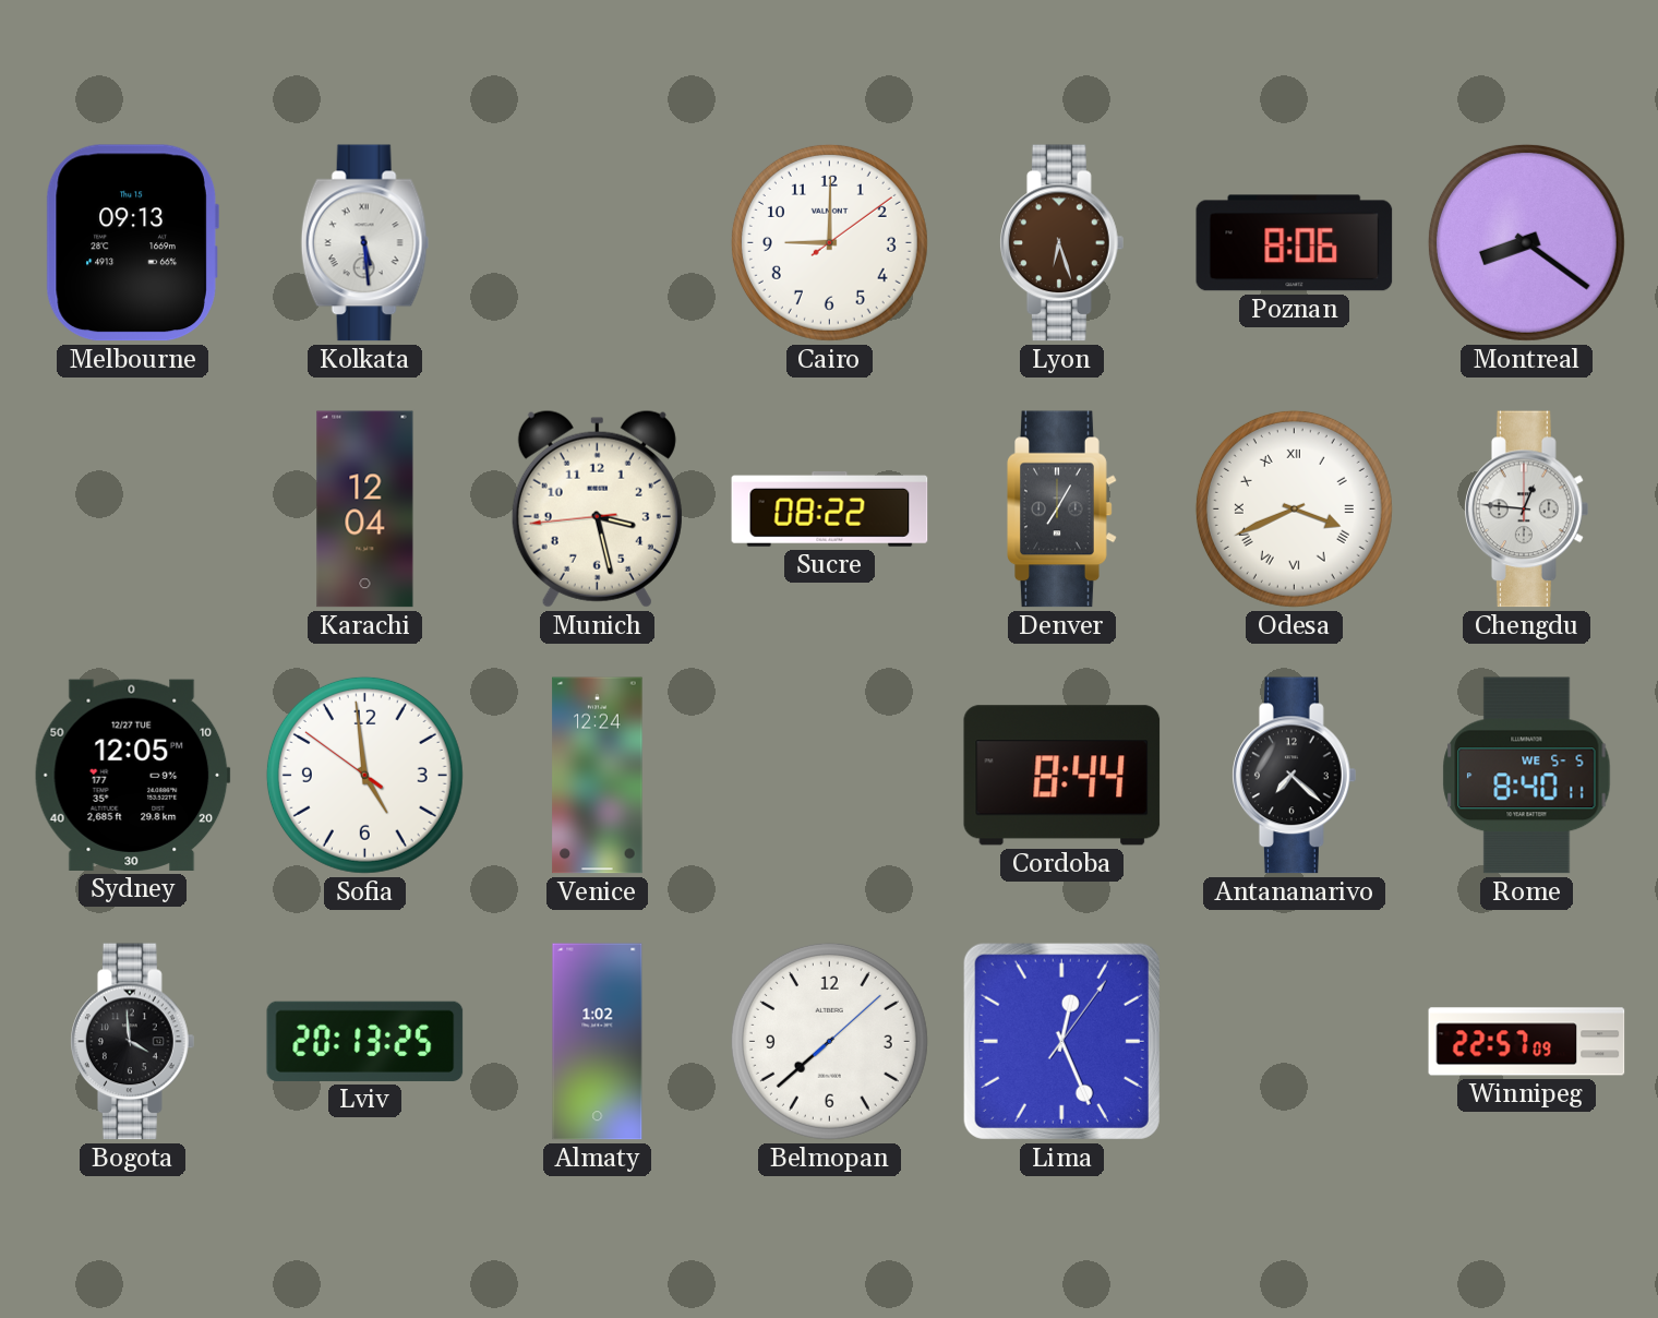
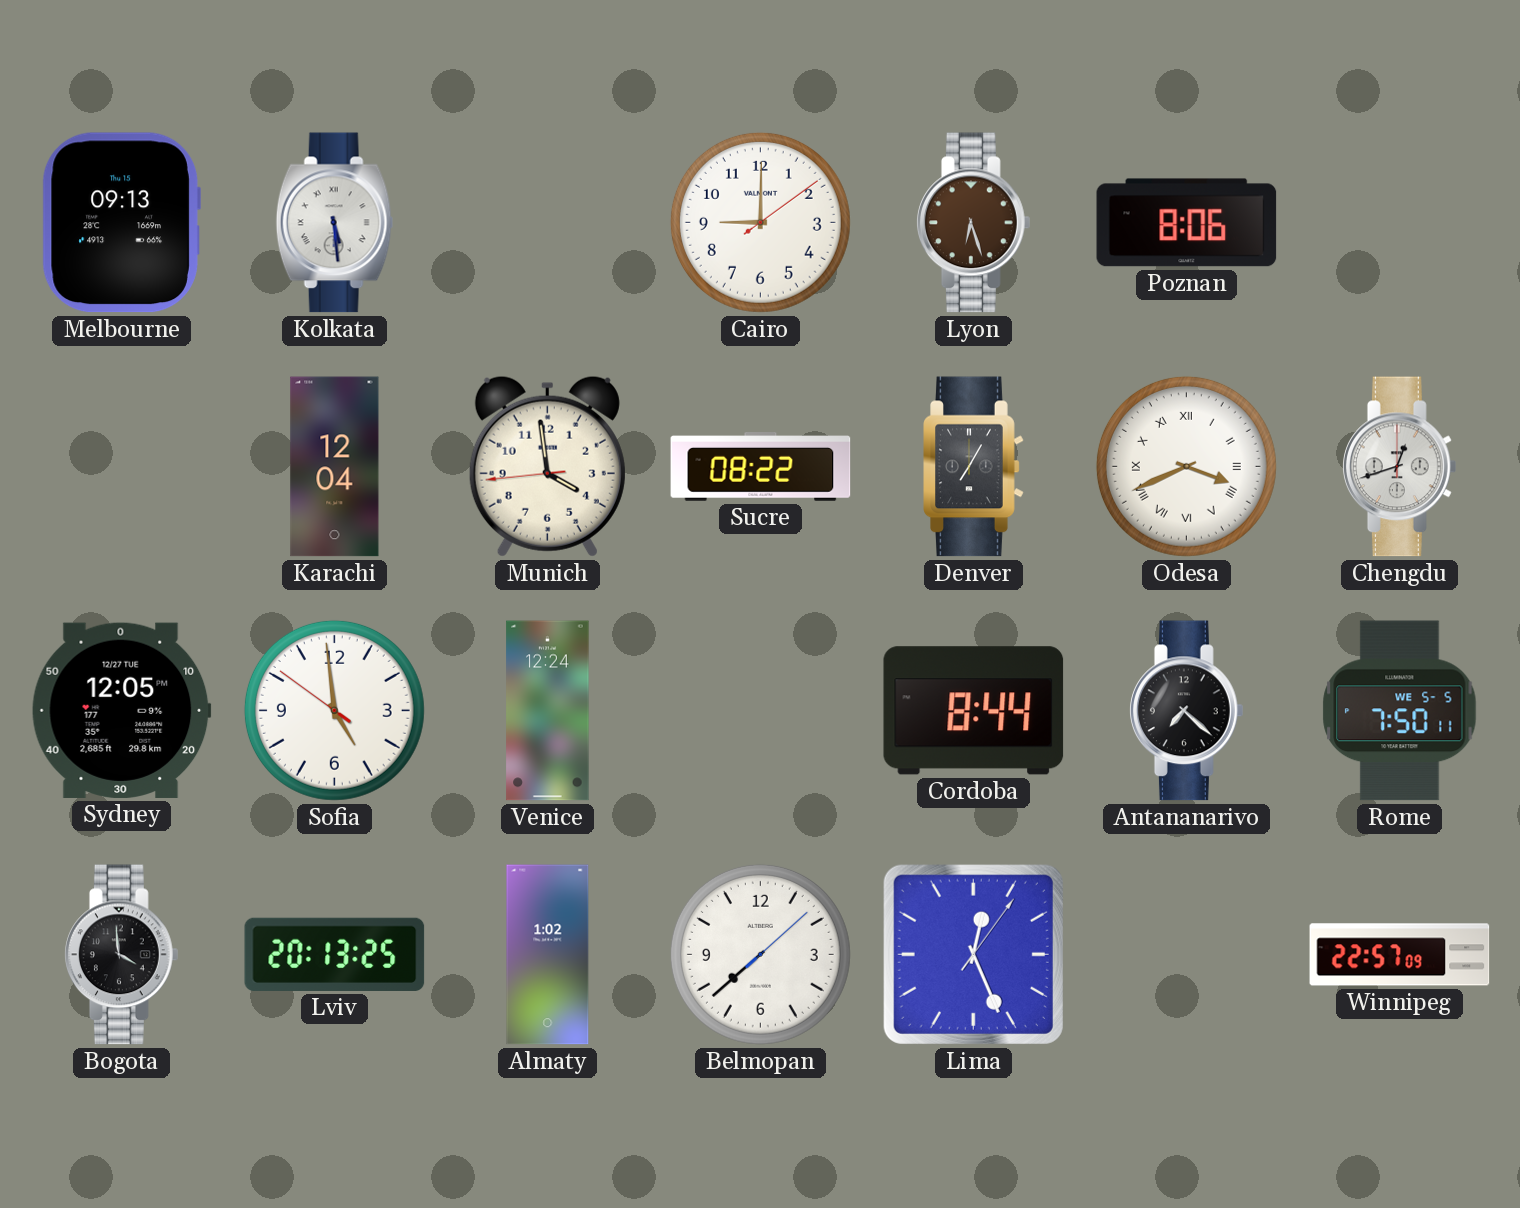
Montreal: 8:21 -> none
Munich: 3:27 -> 3:58
Chengdu: 12:46 -> 12:42
Rome: 8:40 -> 7:50
